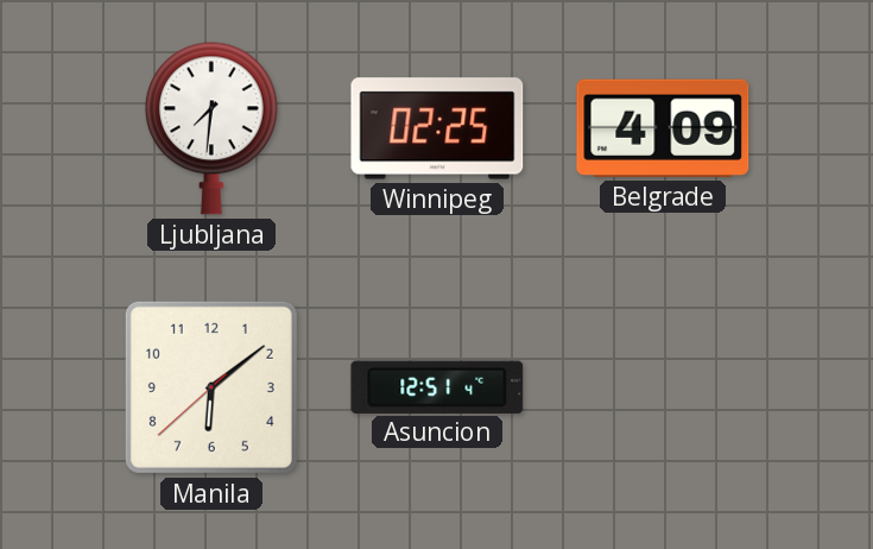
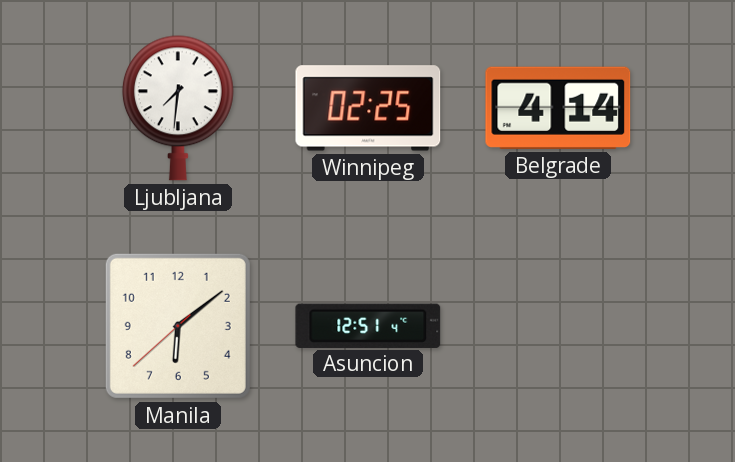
Belgrade: 4:09 -> 4:14
